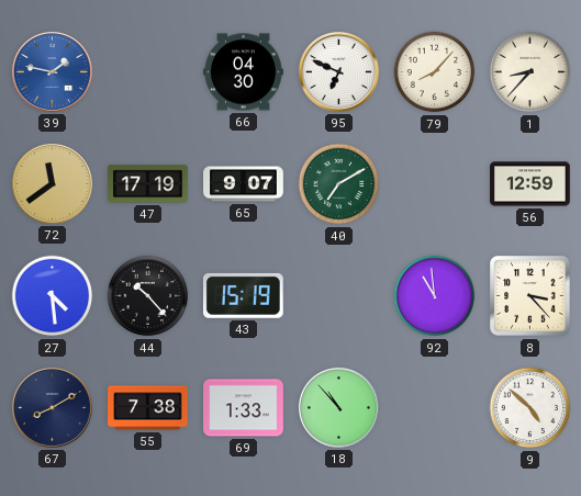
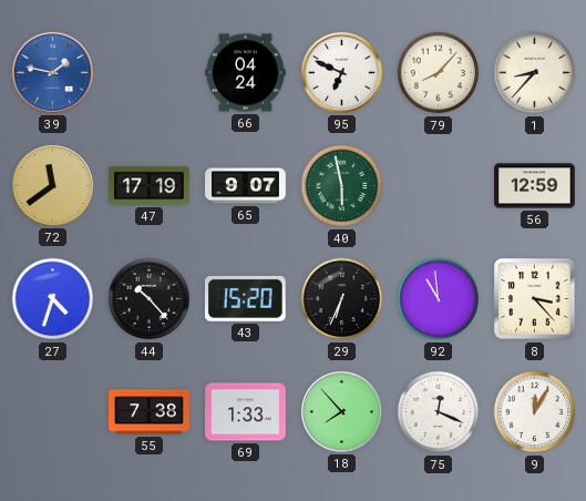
66: 04:30 -> 04:24
40: 7:10 -> 5:58
27: 4:29 -> 4:33
43: 15:19 -> 15:20
29: none -> 6:34
67: 8:10 -> none
18: 10:53 -> 7:53
75: none -> 12:19
9: 4:52 -> 12:05
